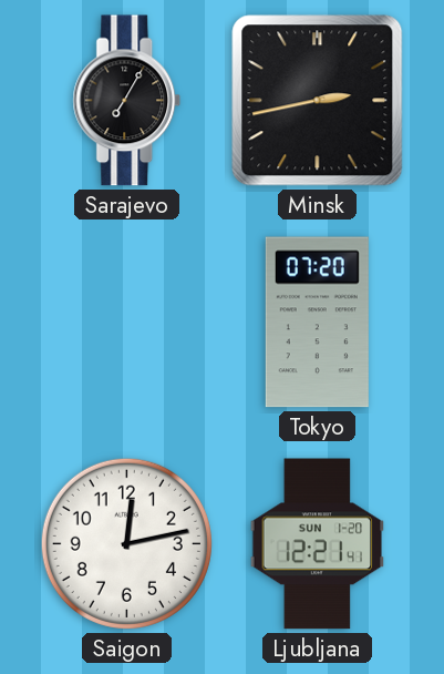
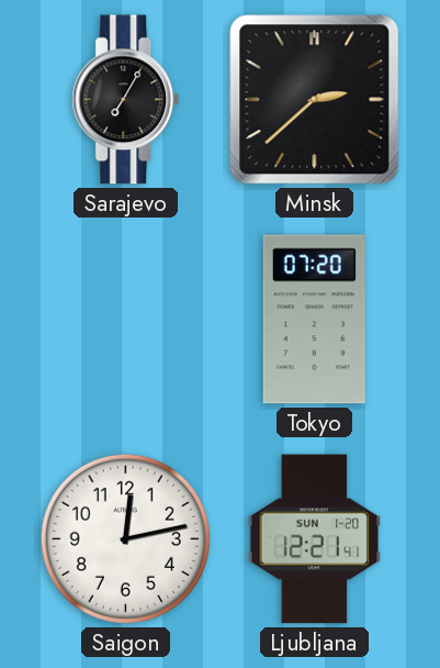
Minsk: 2:43 -> 2:38
